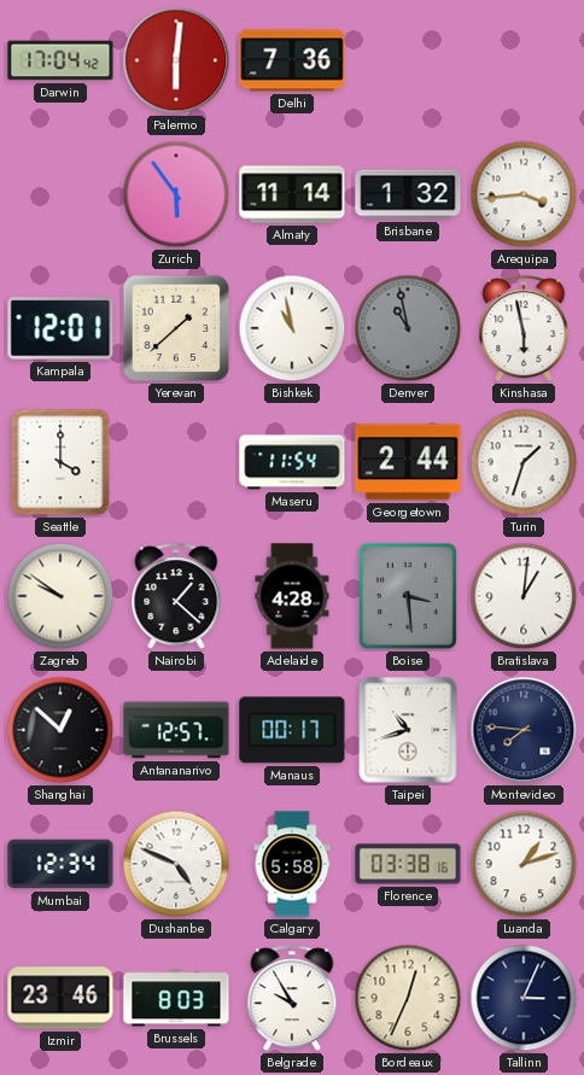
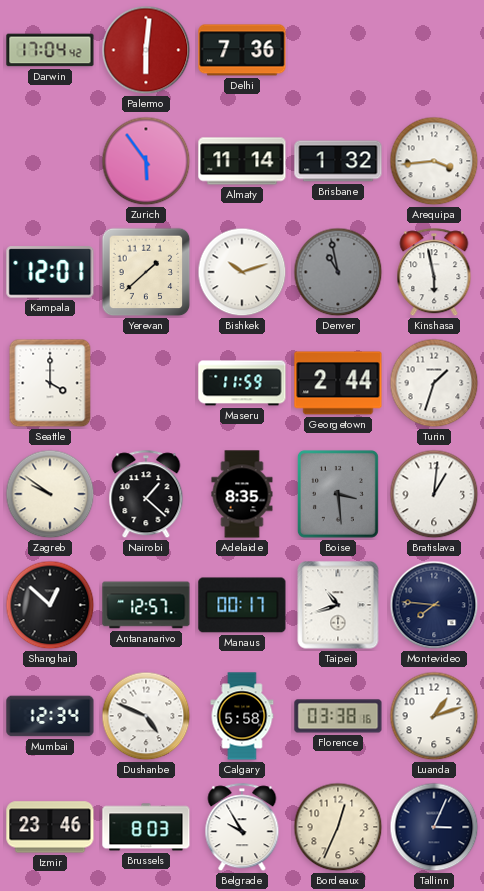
Bishkek: 10:58 -> 10:12
Maseru: 11:54 -> 11:59
Adelaide: 4:28 -> 8:35
